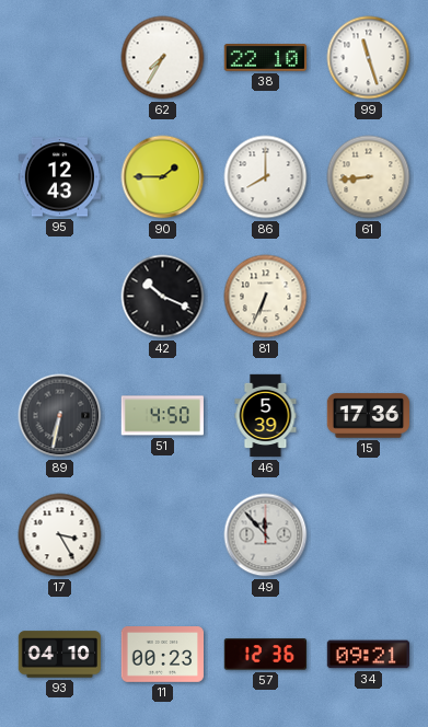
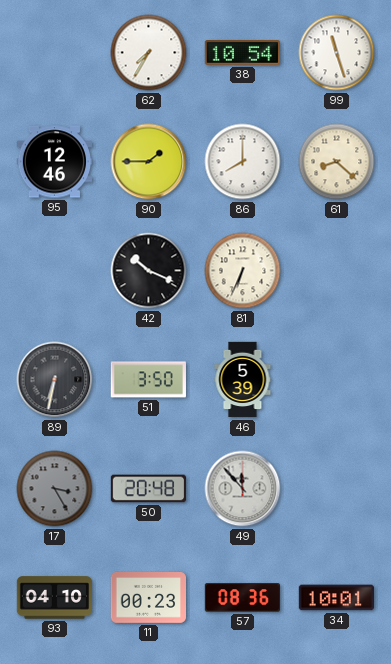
38: 22:10 -> 10:54
95: 12:43 -> 12:46
61: 8:44 -> 8:22
51: 4:50 -> 3:50
15: 17:36 -> none
17 dial: white -> grey
50: none -> 20:48
57: 12:36 -> 08:36
34: 09:21 -> 10:01
